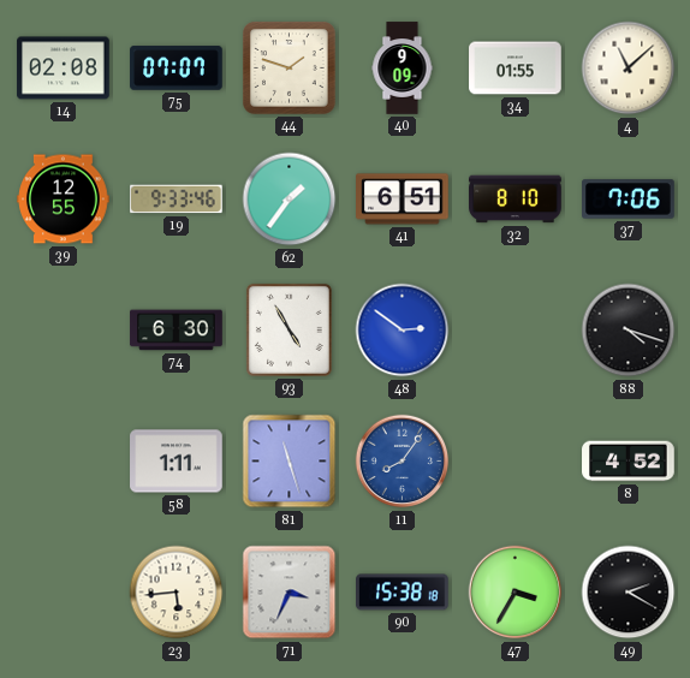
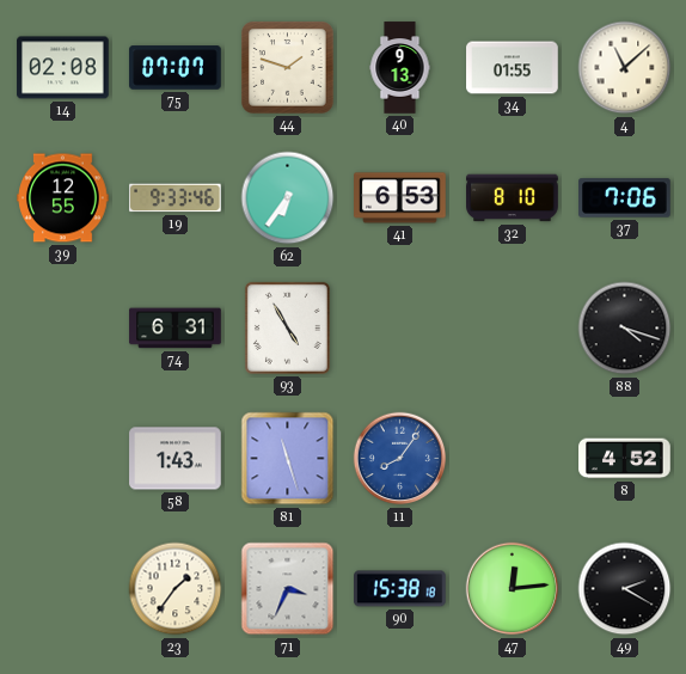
40: 9:09 -> 9:13
62: 1:36 -> 6:36
41: 6:51 -> 6:53
74: 6:30 -> 6:31
48: 2:51 -> none
58: 1:11 -> 1:43
23: 5:44 -> 1:36
47: 3:35 -> 12:14
